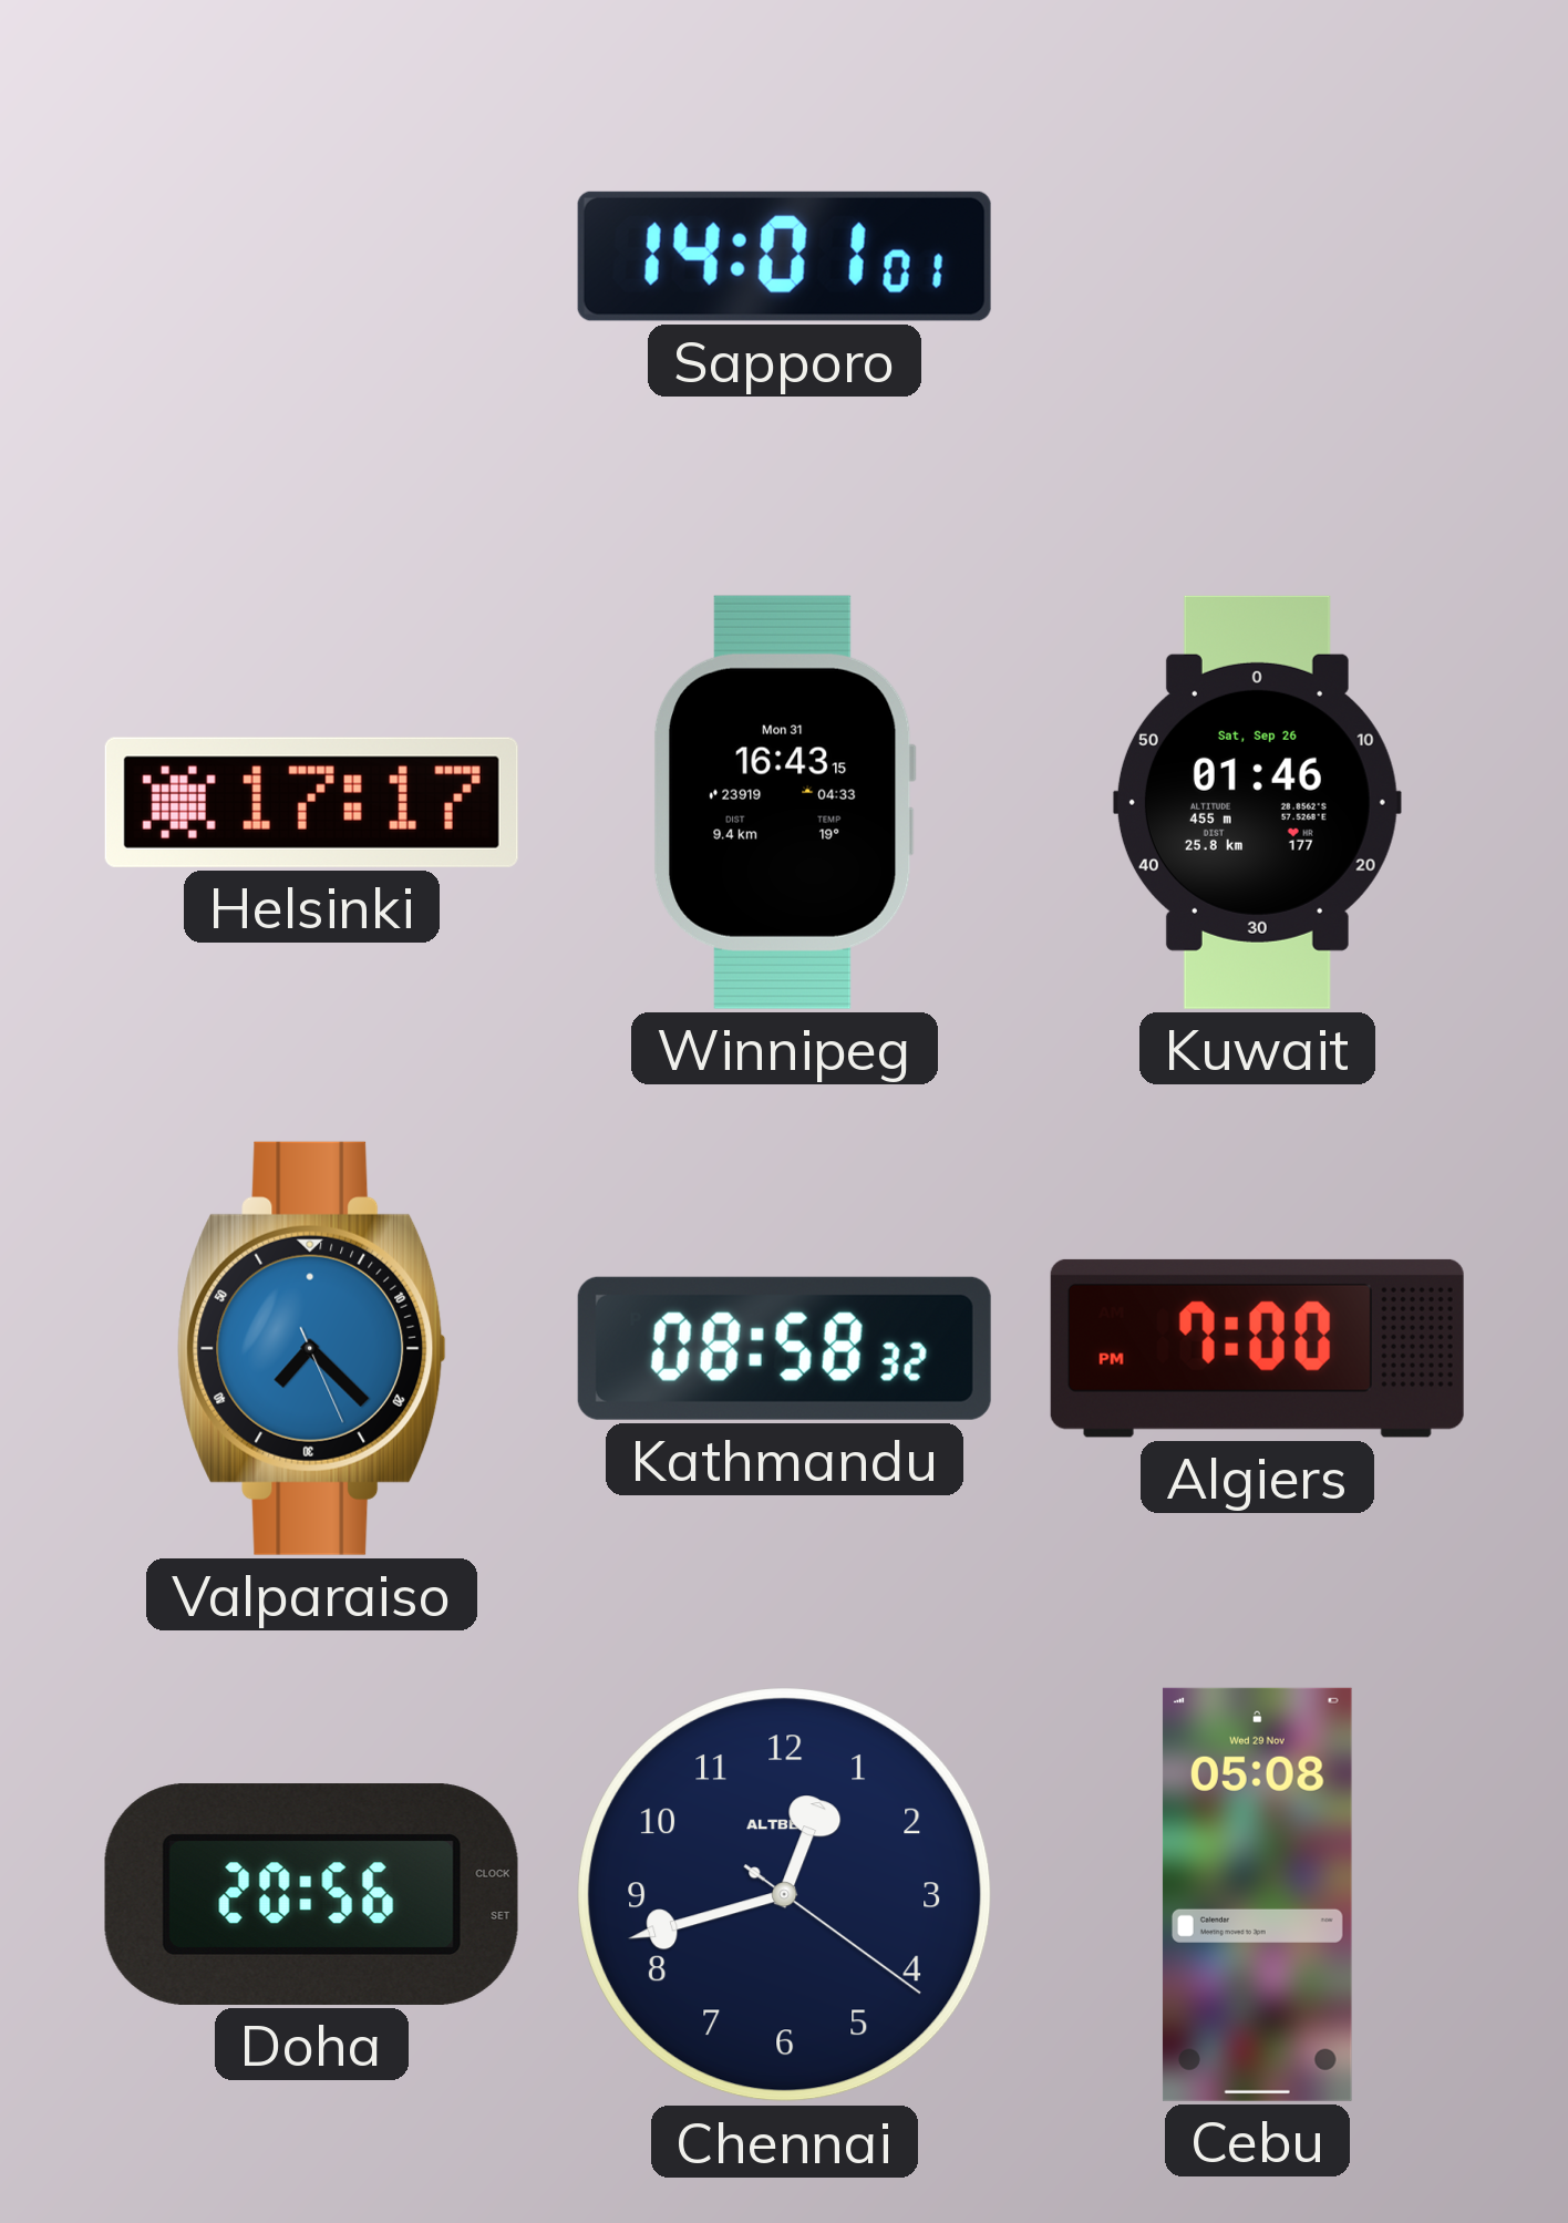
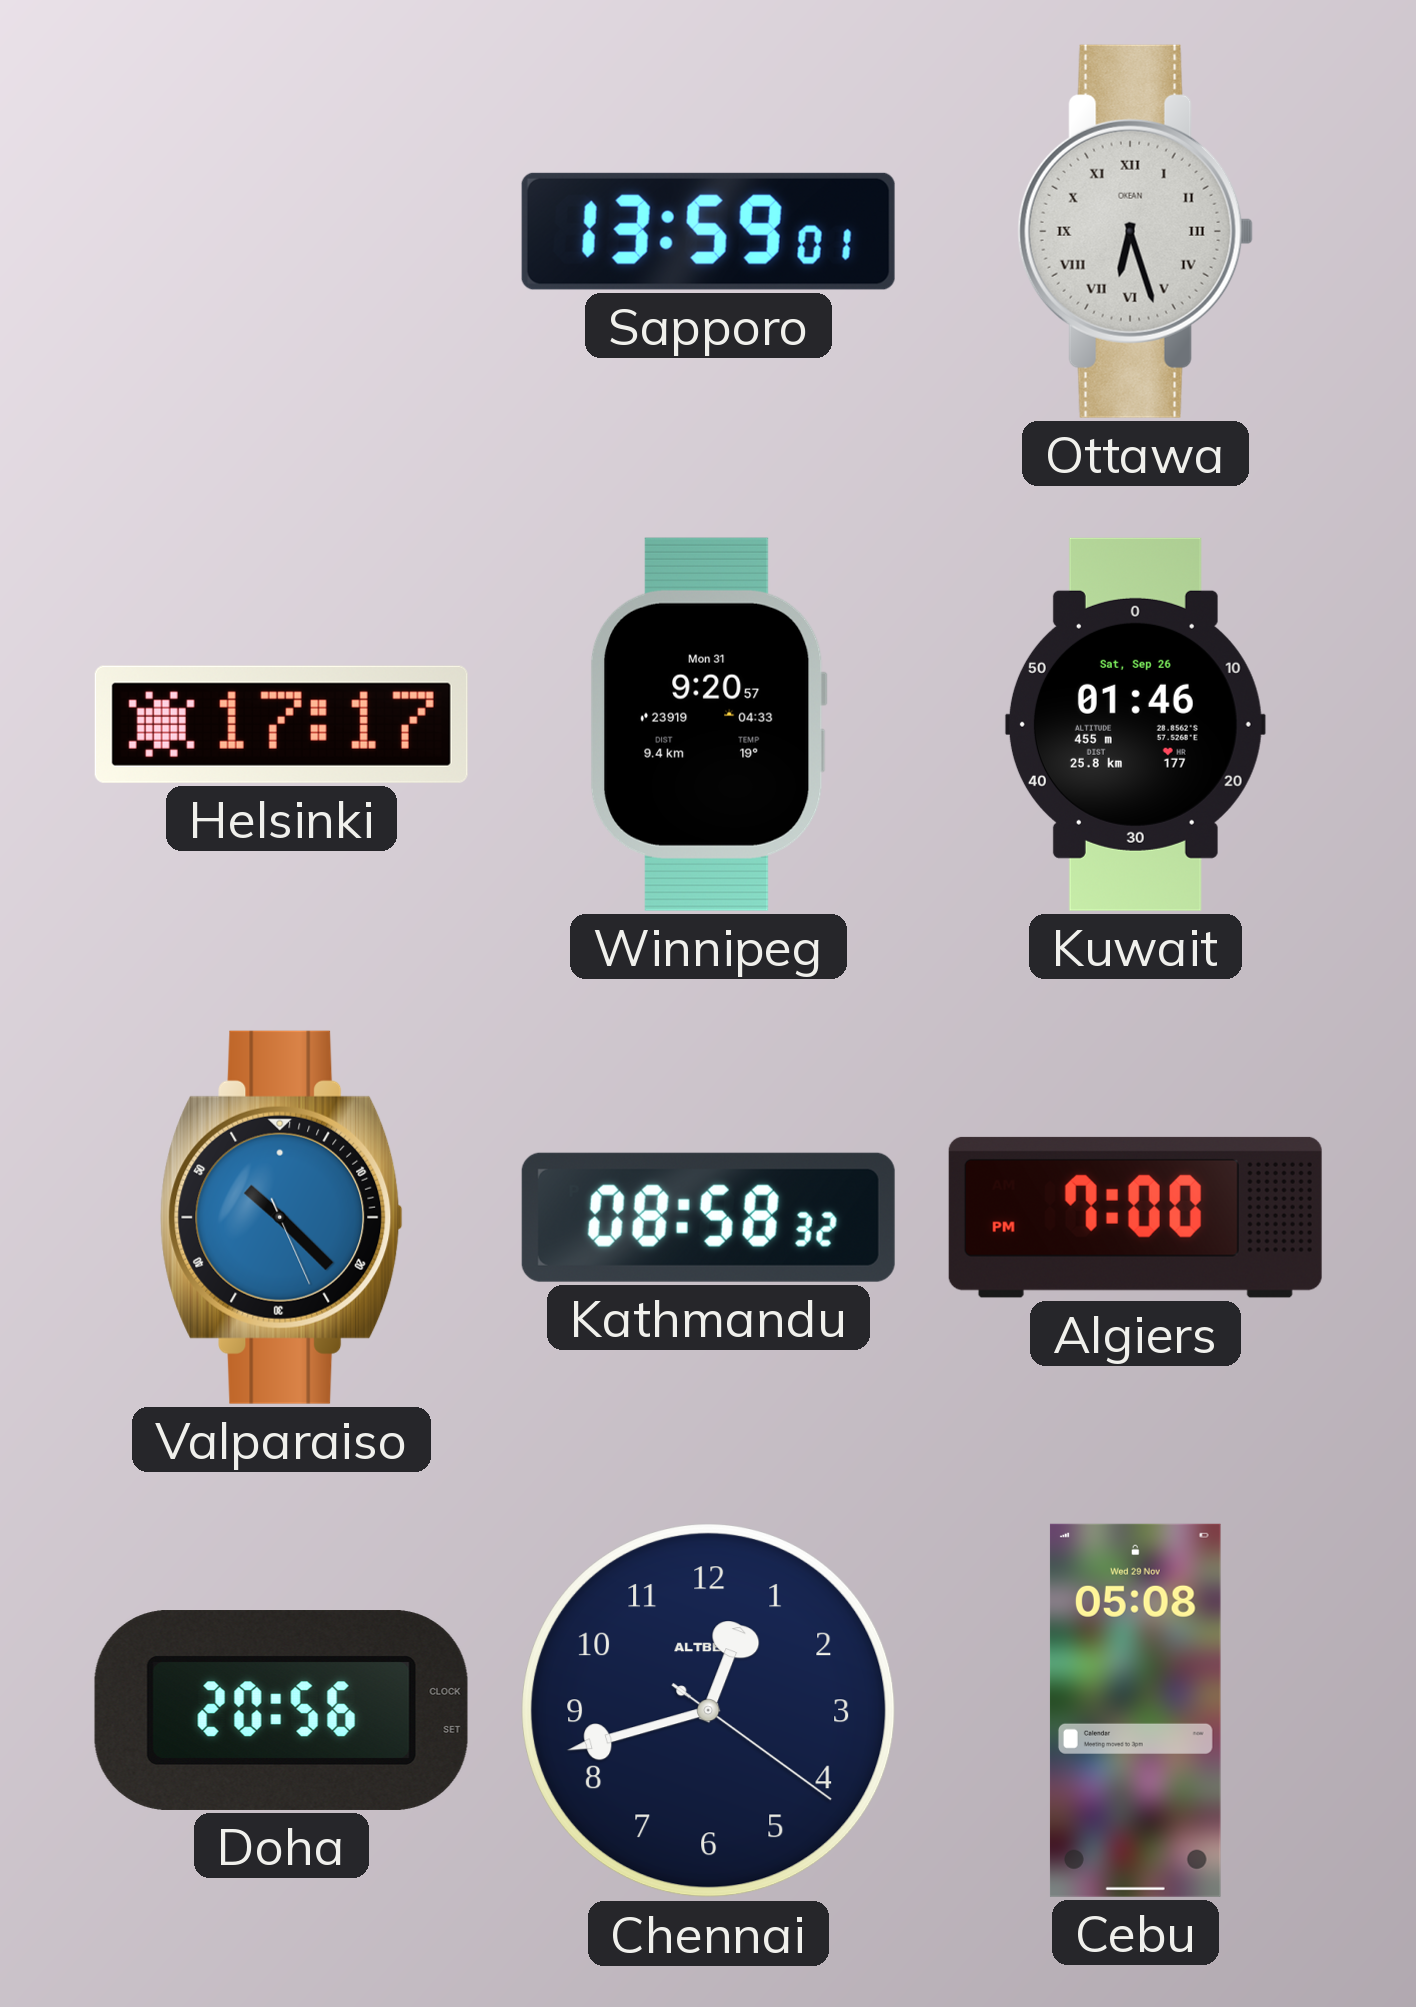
Sapporo: 14:01 -> 13:59
Ottawa: none -> 6:27
Winnipeg: 16:43 -> 9:20
Valparaiso: 7:22 -> 10:22
